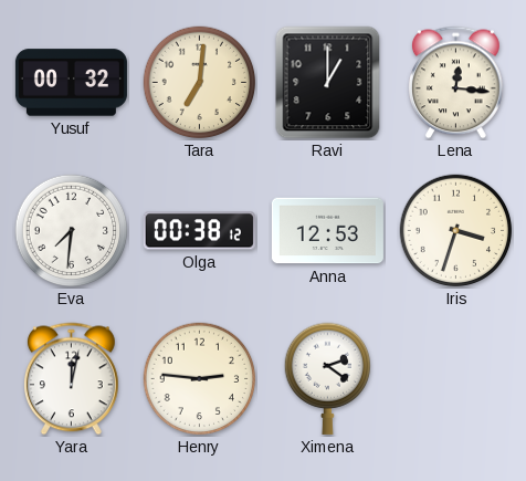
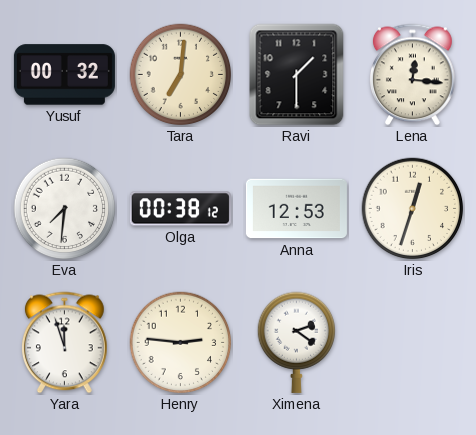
Ravi: 1:00 -> 1:30
Iris: 3:33 -> 12:33
Yara: 12:02 -> 11:57
